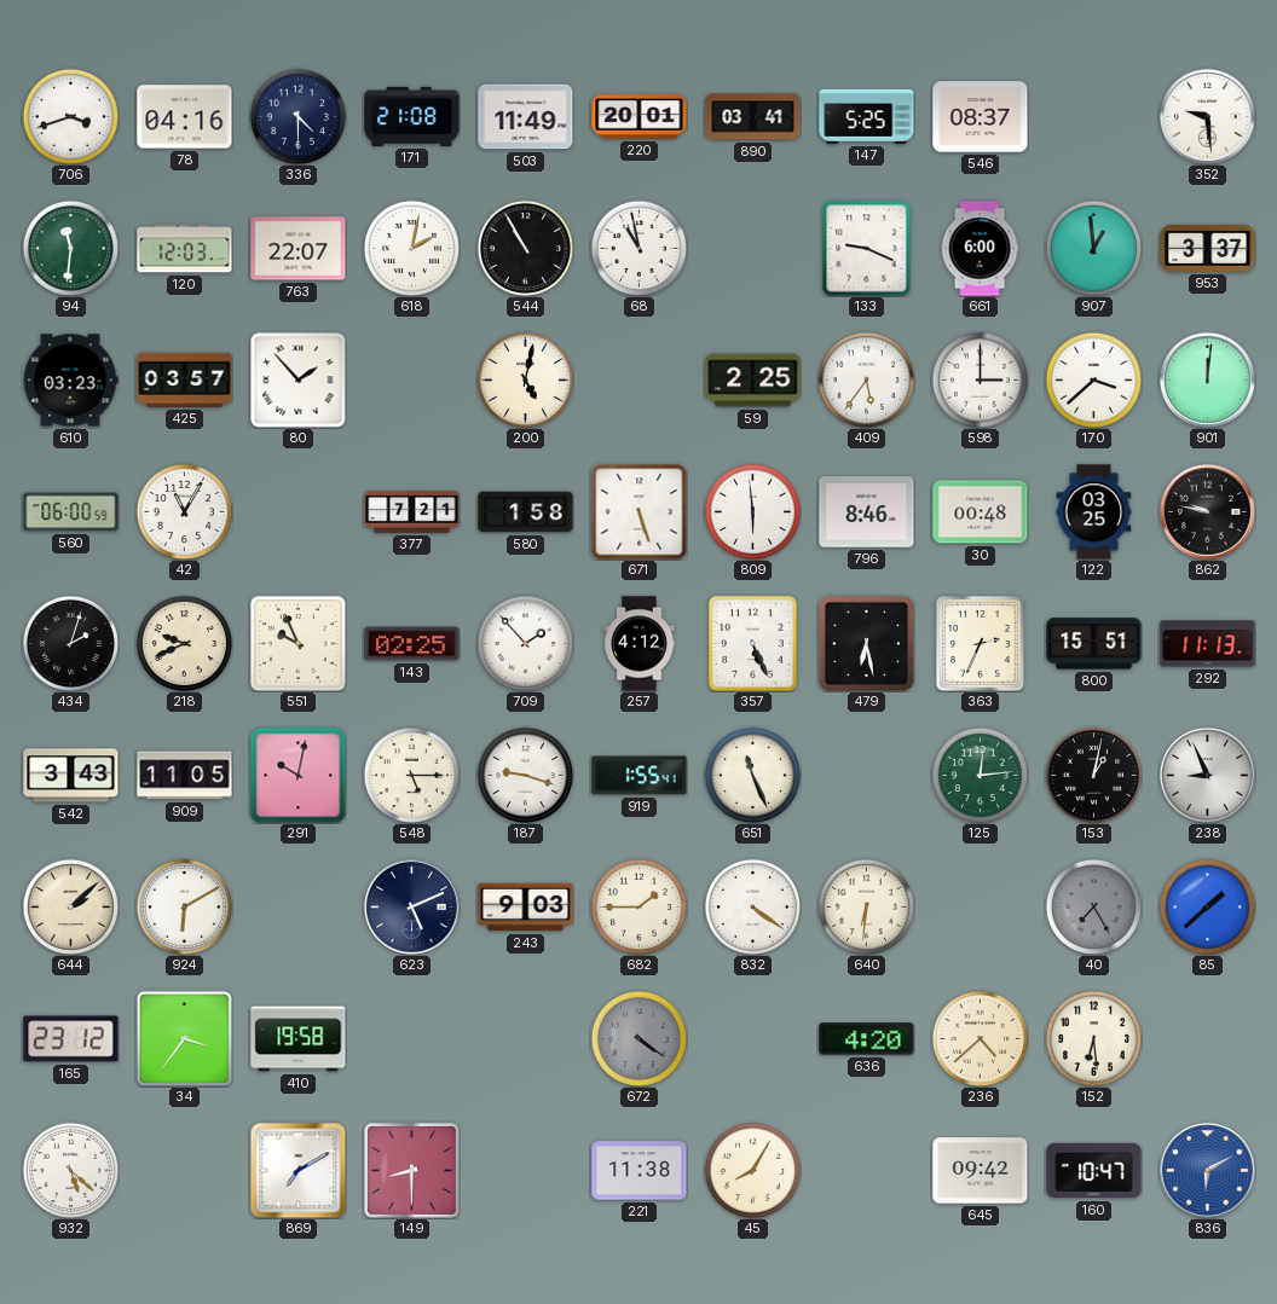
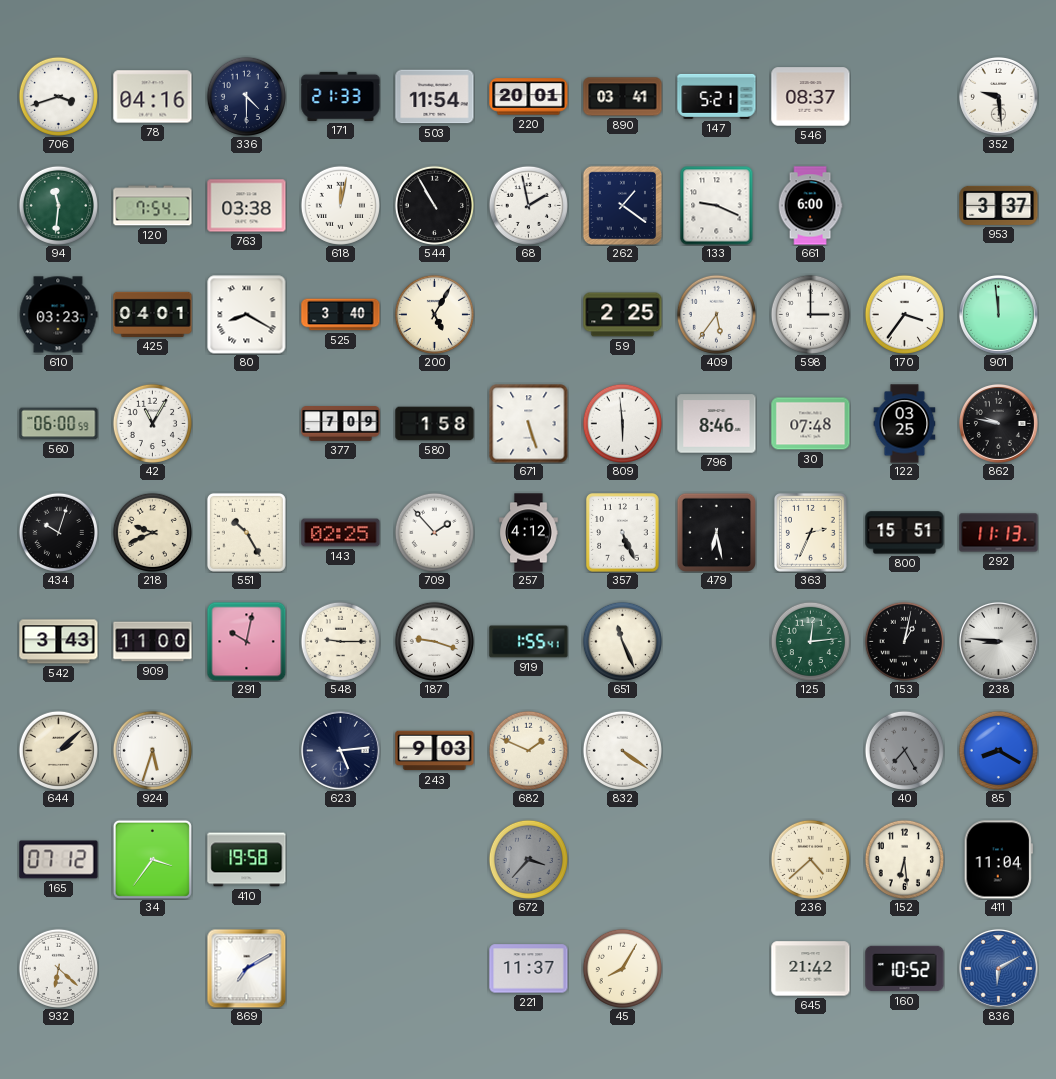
171: 21:08 -> 21:33
503: 11:49 -> 11:54
147: 5:25 -> 5:21
120: 12:03 -> 7:54
763: 22:07 -> 03:38
618: 2:02 -> 12:02
68: 10:58 -> 1:58
262: none -> 1:21
907: 12:59 -> none
425: 03:57 -> 04:01
80: 1:53 -> 8:20
525: none -> 3:40
200: 5:02 -> 5:05
170: 3:38 -> 3:36
901: 12:01 -> 11:59
377: 7:21 -> 7:09
30: 00:48 -> 07:48
434: 2:03 -> 10:03
551: 9:56 -> 10:25
909: 11:05 -> 11:00
548: 5:15 -> 9:15
238: 8:56 -> 8:46
924: 6:10 -> 5:33
623: 5:11 -> 5:14
682: 1:45 -> 1:49
640: 6:31 -> none
85: 1:38 -> 8:20
165: 23:12 -> 07:12
672: 4:21 -> 3:37
636: 4:20 -> none
411: none -> 11:04
932: 5:22 -> 6:22
149: 8:30 -> none
221: 11:38 -> 11:37
645: 09:42 -> 21:42
160: 10:47 -> 10:52
